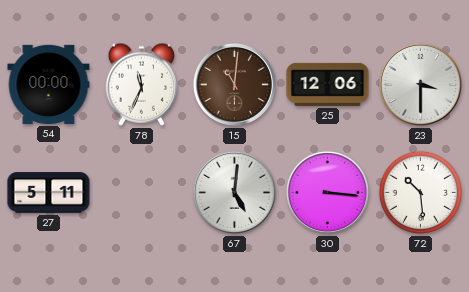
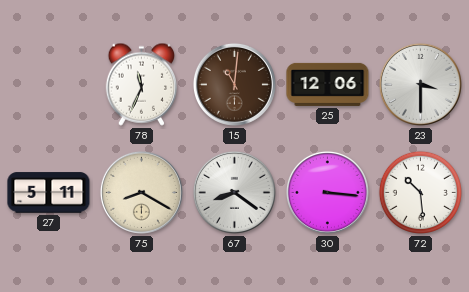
54: 00:00 -> none
75: none -> 8:20
67: 5:01 -> 8:21
